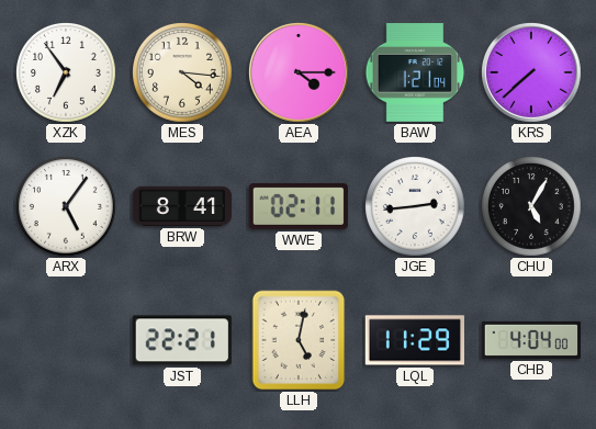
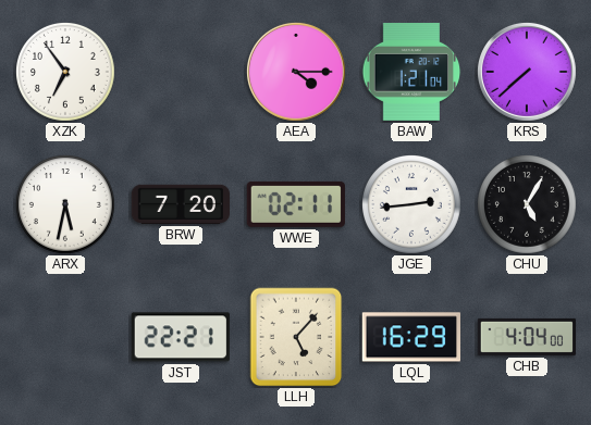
MES: 4:16 -> none
ARX: 5:06 -> 5:32
BRW: 8:41 -> 7:20
LLH: 5:02 -> 5:07
LQL: 11:29 -> 16:29
